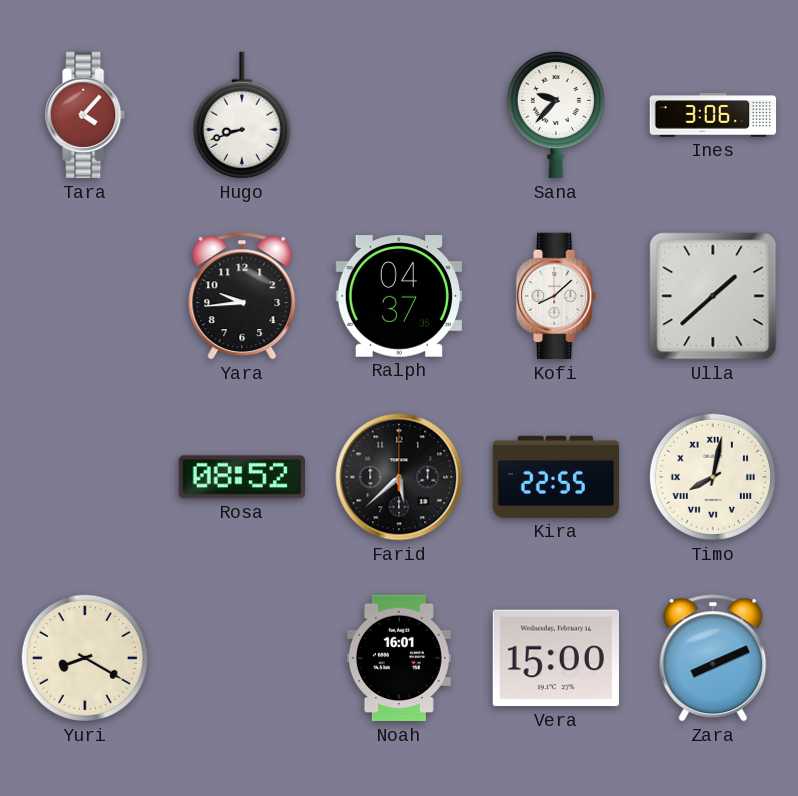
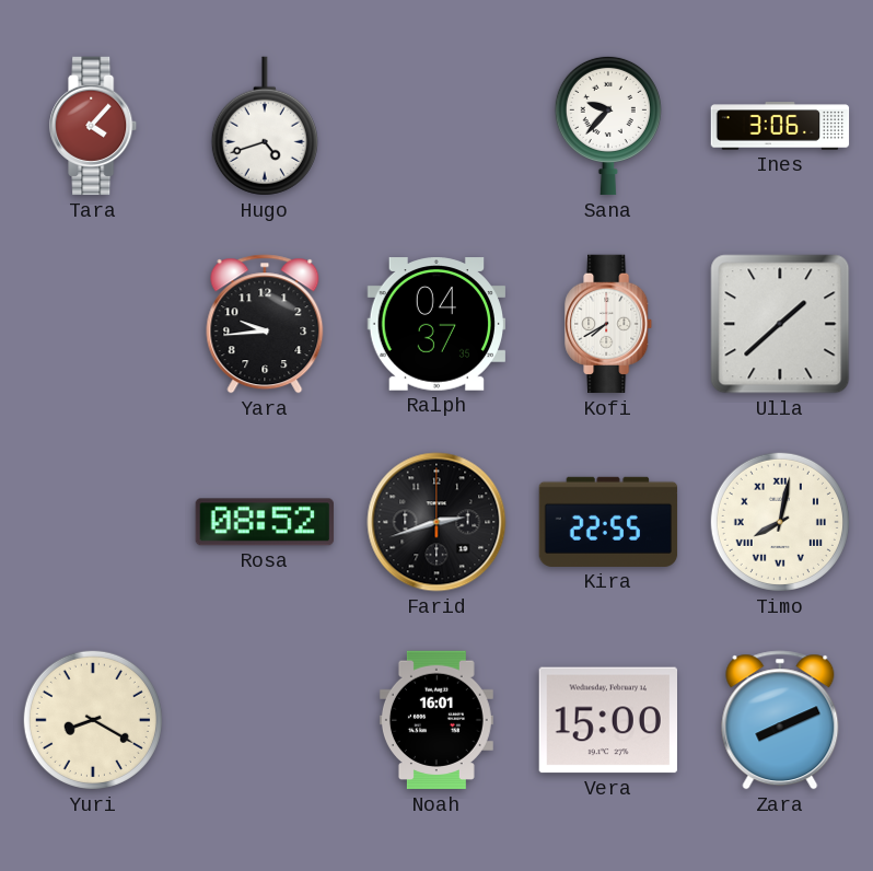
Hugo: 8:42 -> 4:42
Kofi: 8:08 -> 7:40
Farid: 5:38 -> 2:42
